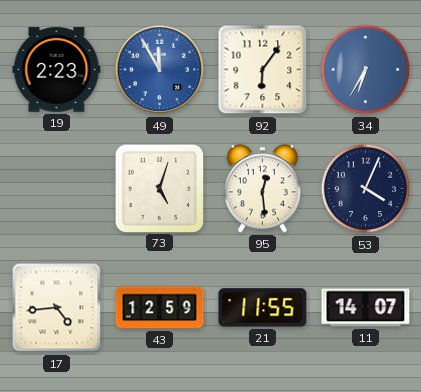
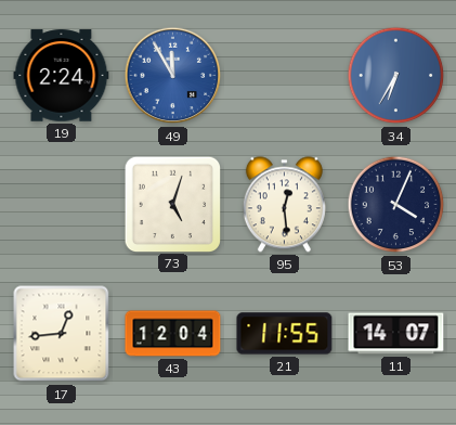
19: 2:23 -> 2:24
92: 6:06 -> none
17: 4:44 -> 12:44
43: 12:59 -> 12:04
